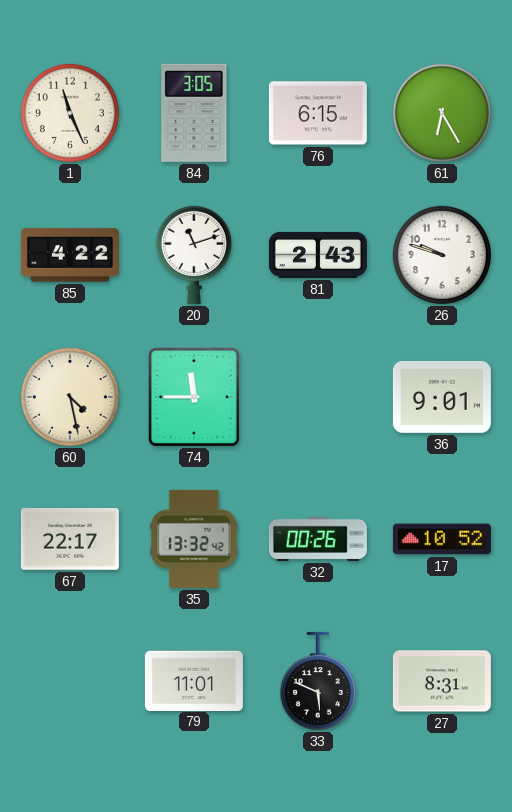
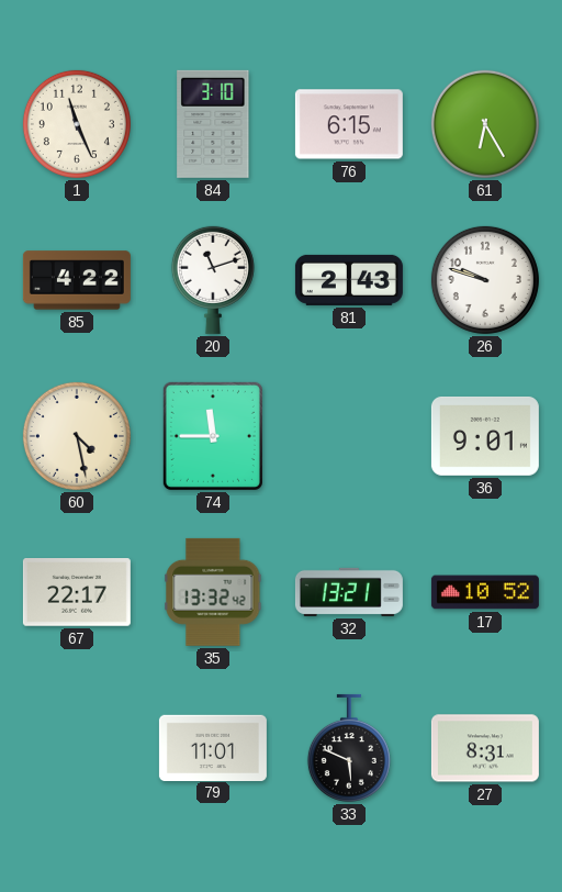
84: 3:05 -> 3:10
32: 00:26 -> 13:21
